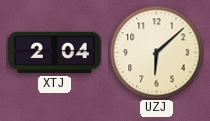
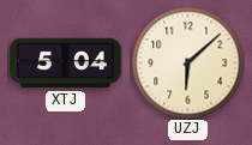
XTJ: 2:04 -> 5:04
